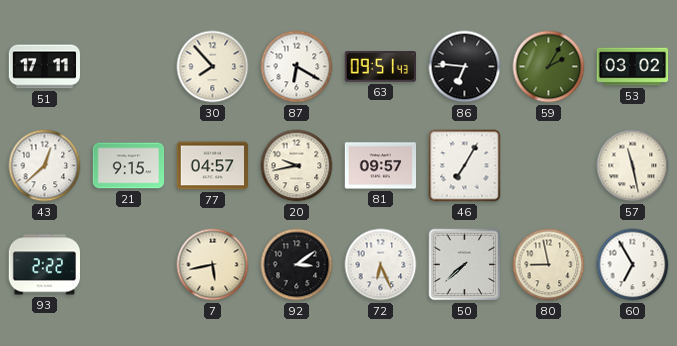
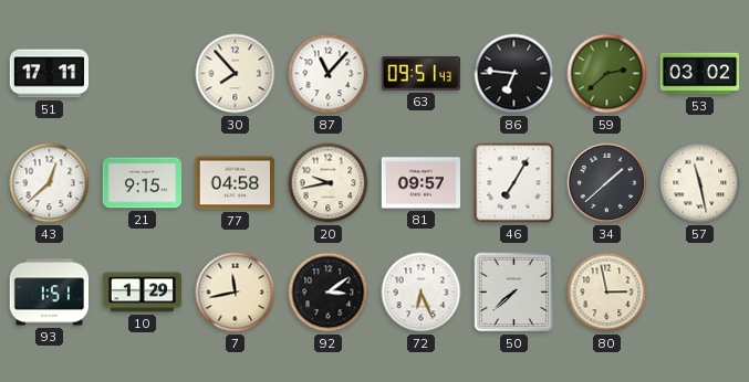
87: 6:20 -> 11:07
59: 2:05 -> 2:38
77: 04:57 -> 04:58
34: none -> 1:38
93: 2:22 -> 1:51
10: none -> 1:29
7: 5:43 -> 11:43
80: 8:58 -> 2:58
60: 6:55 -> none
